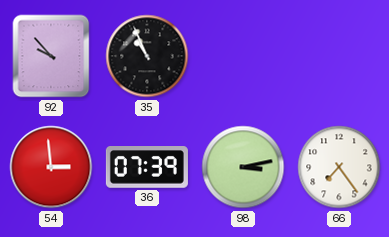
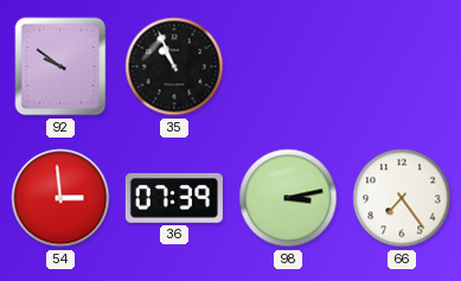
92: 9:53 -> 9:51
